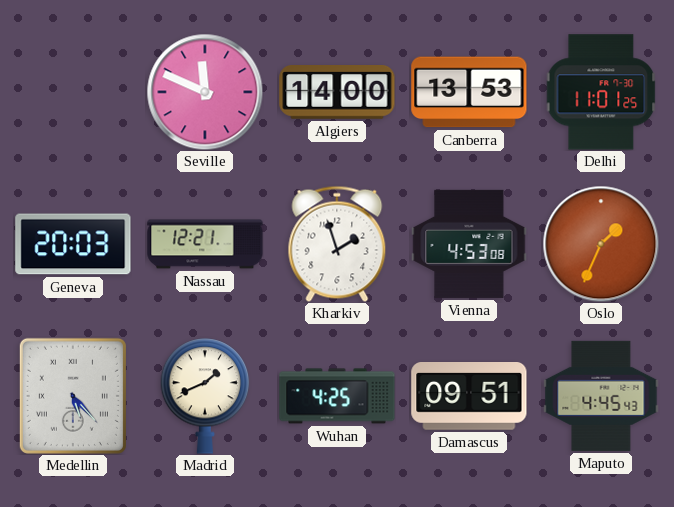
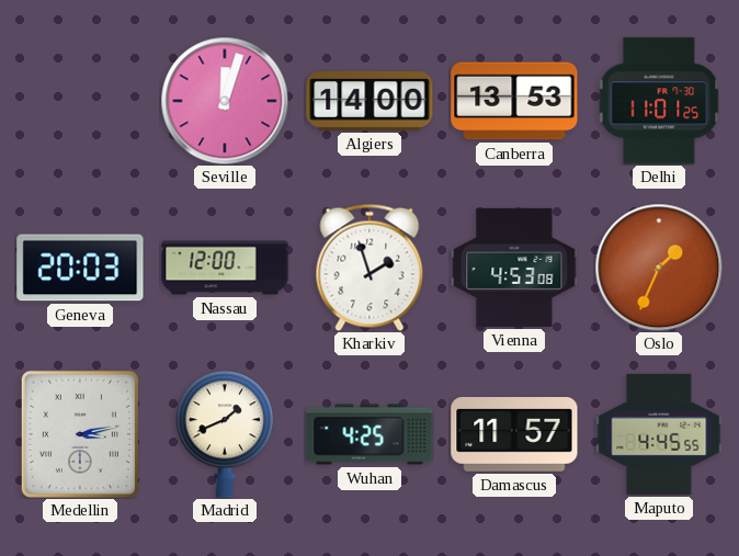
Seville: 11:49 -> 12:03
Nassau: 12:21 -> 12:00
Medellin: 5:23 -> 3:13
Damascus: 09:51 -> 11:57
Maputo: 4:45:43 -> 4:45:55
